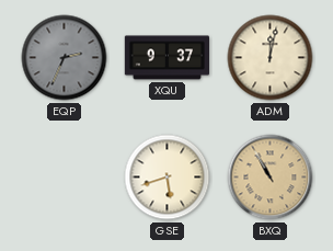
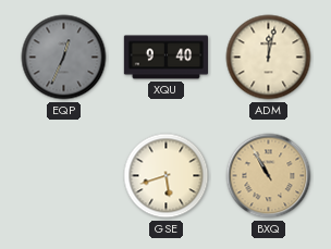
EQP: 2:34 -> 12:34
XQU: 9:37 -> 9:40
